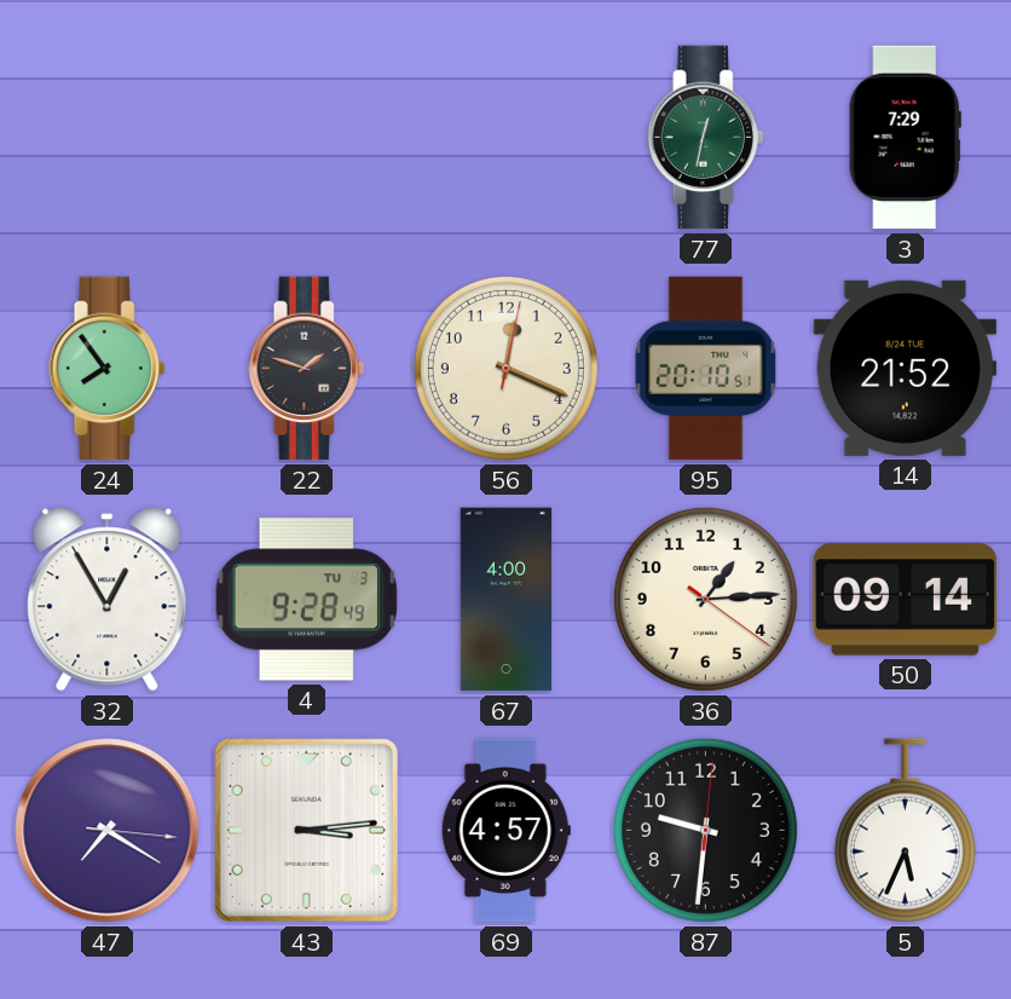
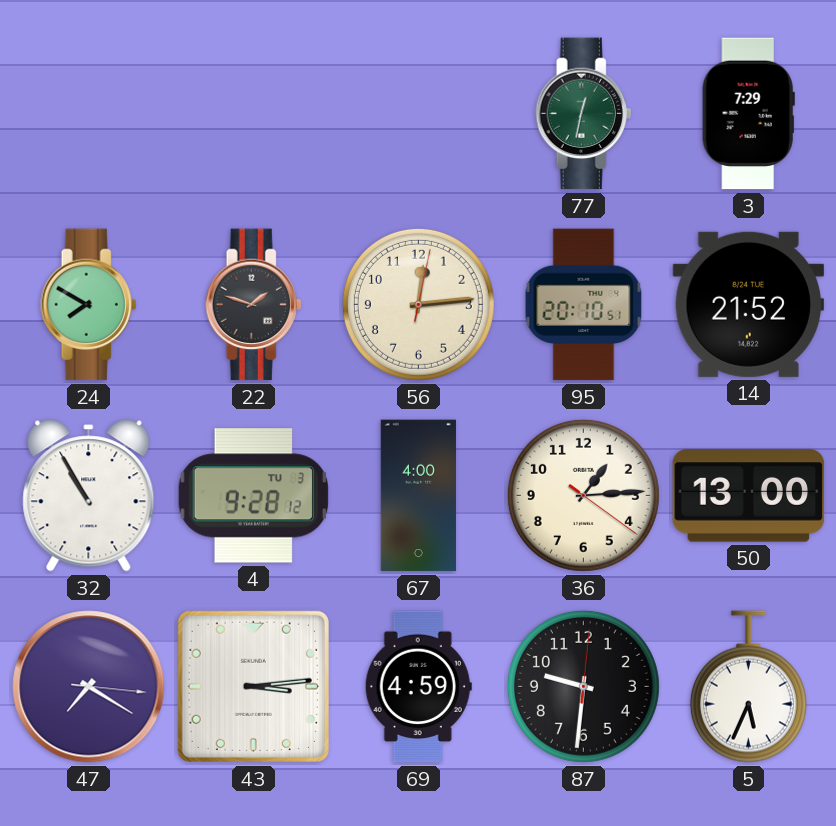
24: 7:54 -> 7:50
56: 12:19 -> 12:14
32: 12:55 -> 10:55
4: 9:28:49 -> 9:28:12
50: 09:14 -> 13:00
69: 4:57 -> 4:59
